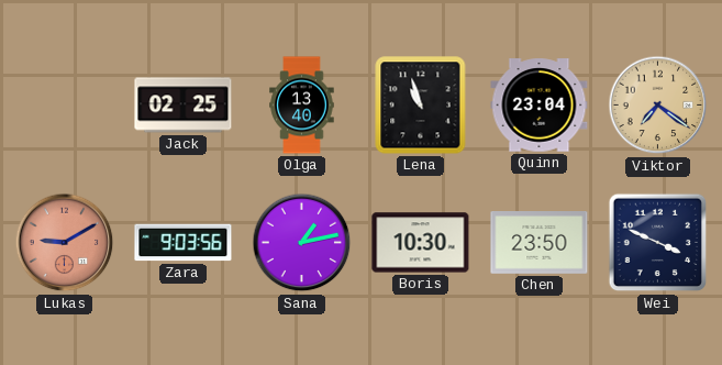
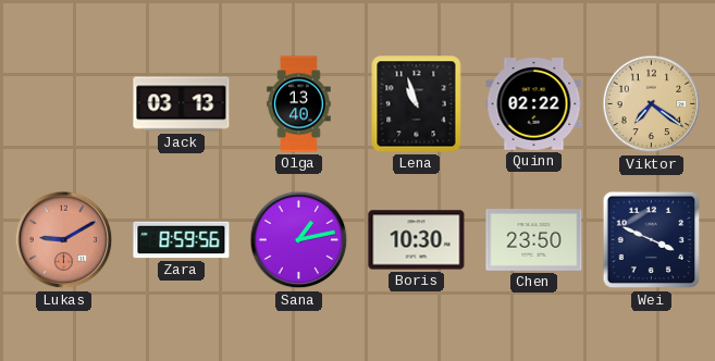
Jack: 02:25 -> 03:13
Quinn: 23:04 -> 02:22
Zara: 9:03 -> 8:59
